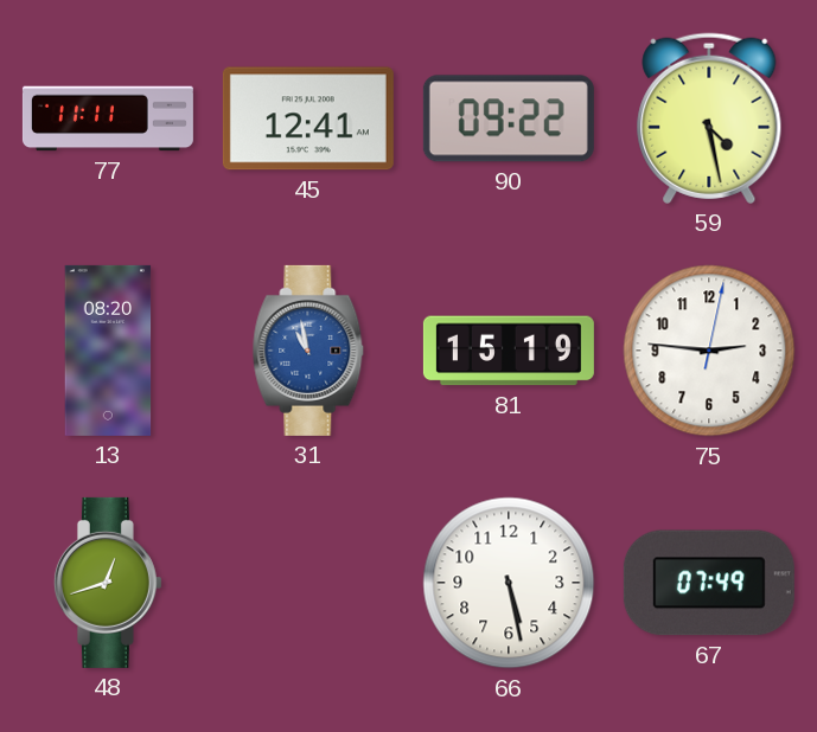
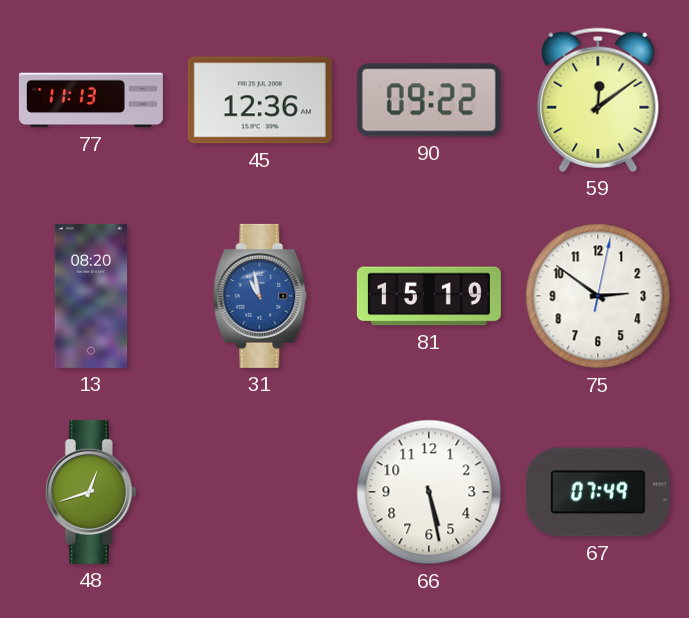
77: 11:11 -> 11:13
45: 12:41 -> 12:36
59: 4:28 -> 12:09
75: 2:46 -> 2:51
